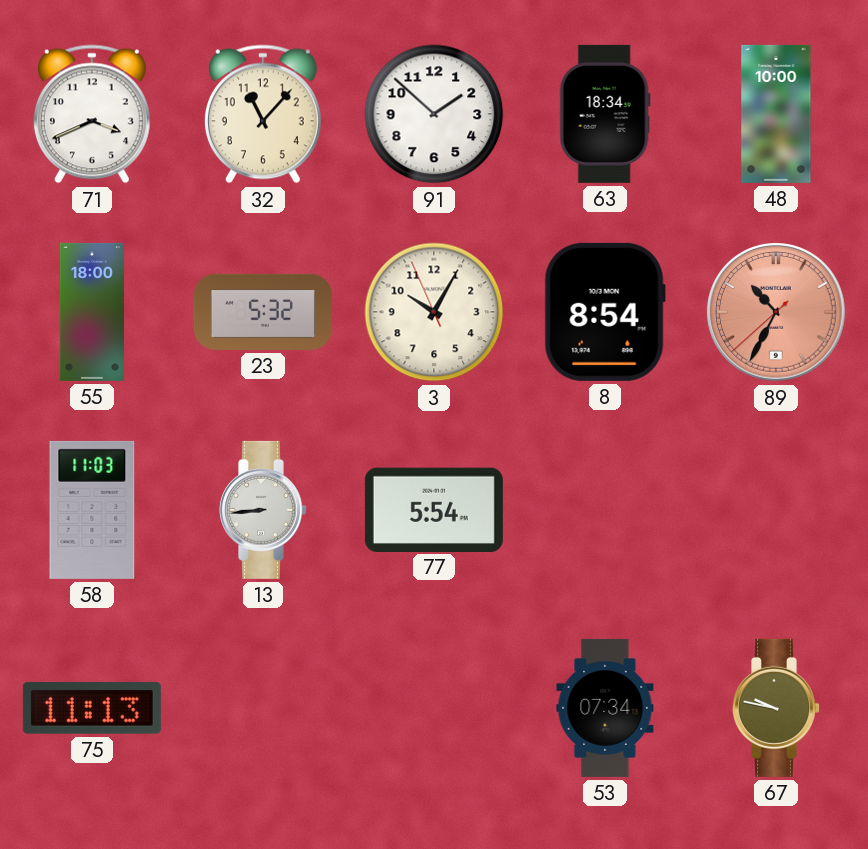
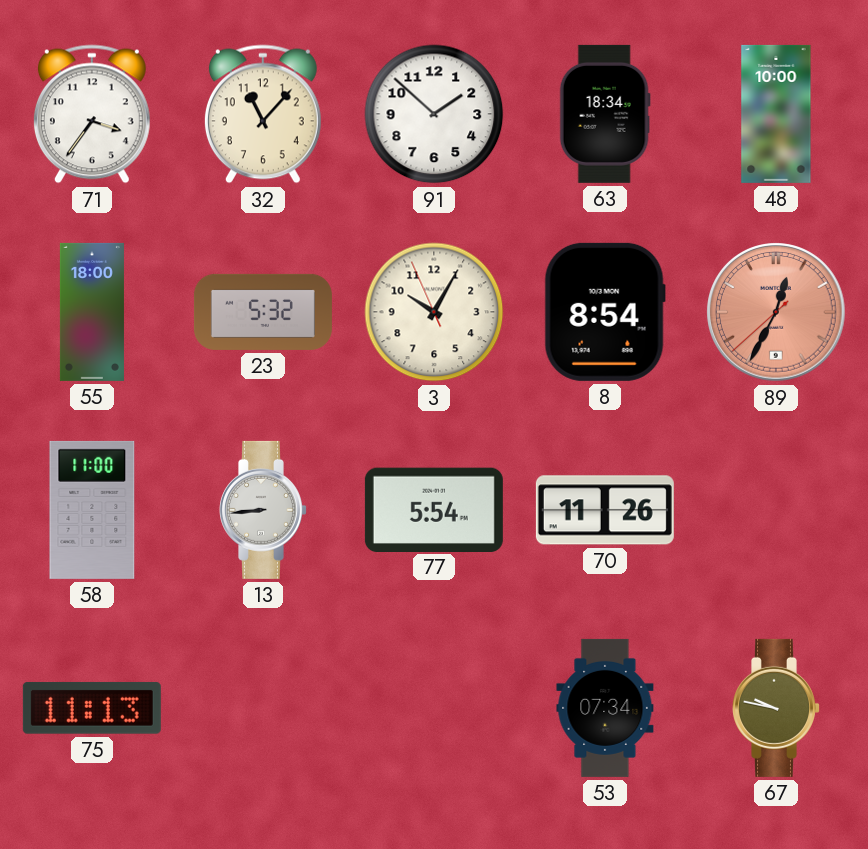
71: 3:41 -> 3:36
89: 10:34 -> 12:34
58: 11:03 -> 11:00
70: none -> 11:26
